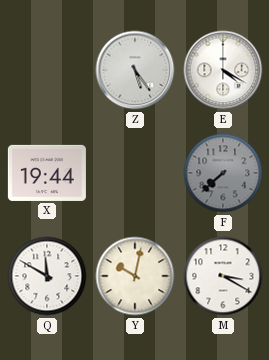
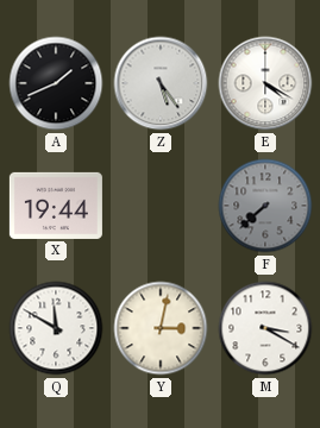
A: none -> 1:41
Y: 10:02 -> 3:02
